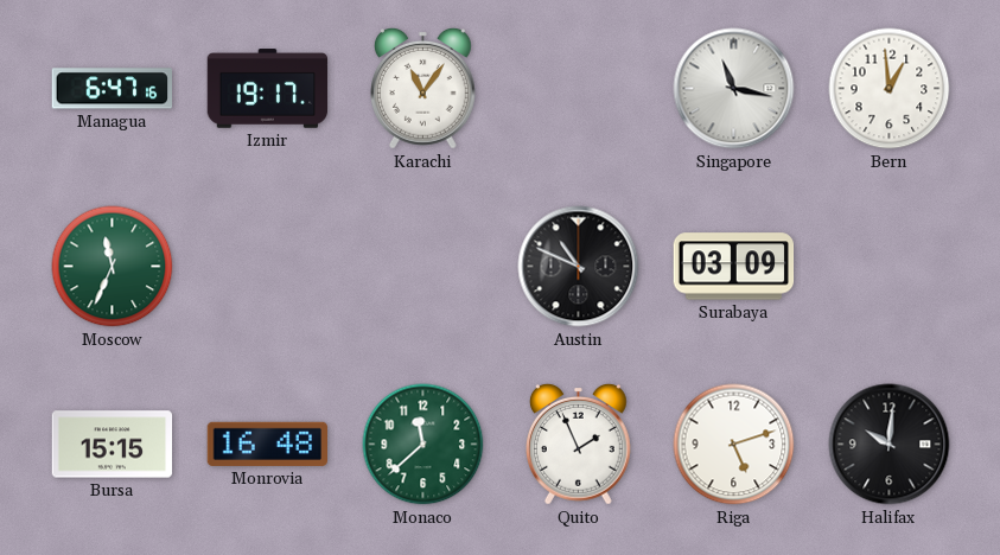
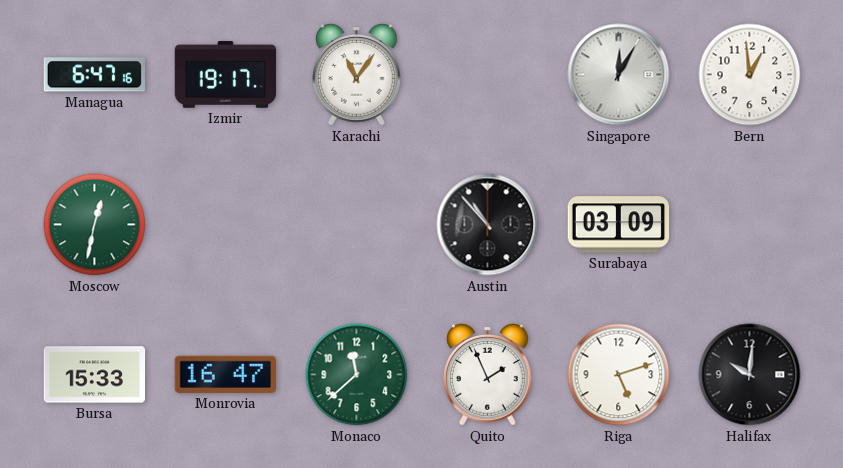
Singapore: 11:17 -> 12:05
Moscow: 11:34 -> 12:32
Austin: 10:49 -> 10:53
Bursa: 15:15 -> 15:33
Monrovia: 16:48 -> 16:47
